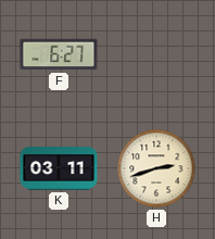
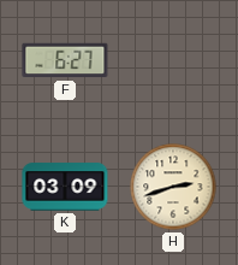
K: 03:11 -> 03:09
